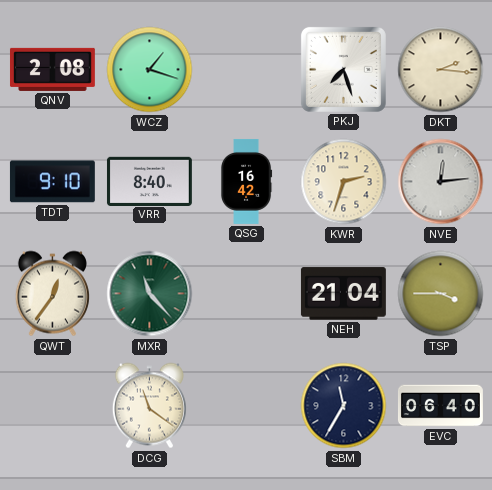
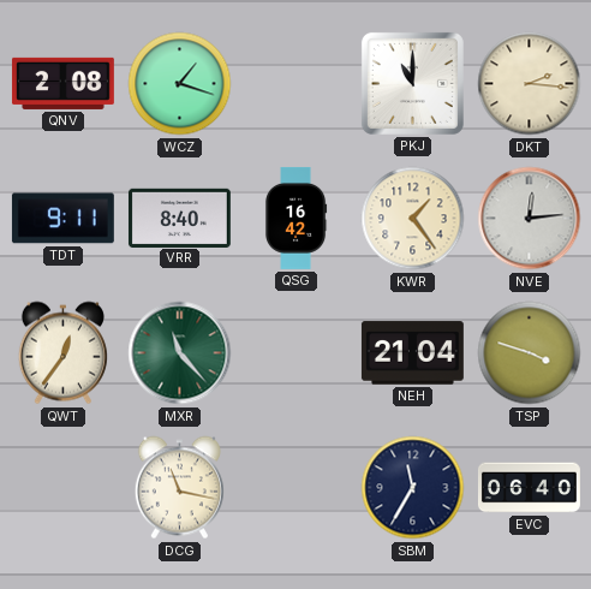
PKJ: 7:27 -> 11:00
TDT: 9:10 -> 9:11
KWR: 2:33 -> 1:24
TSP: 3:45 -> 3:48
DCG: 11:21 -> 11:17
